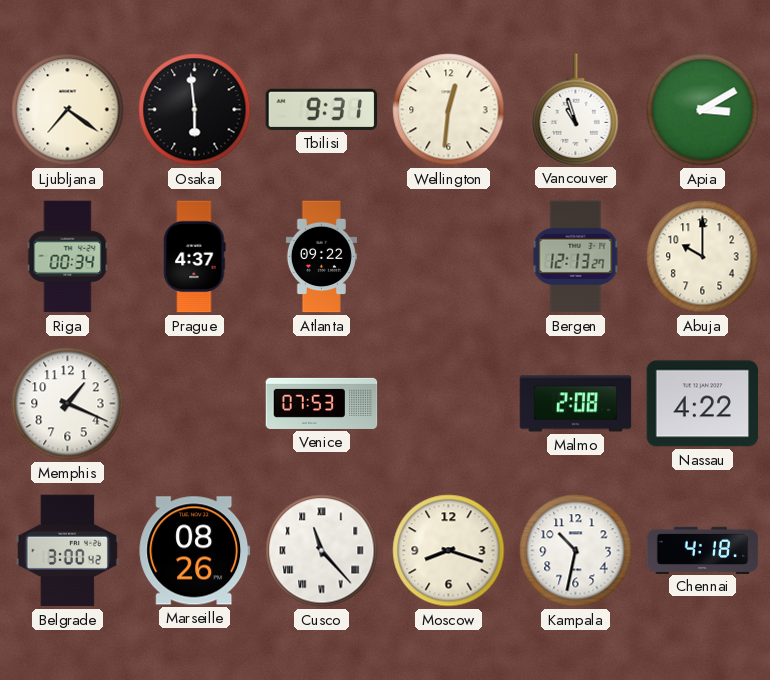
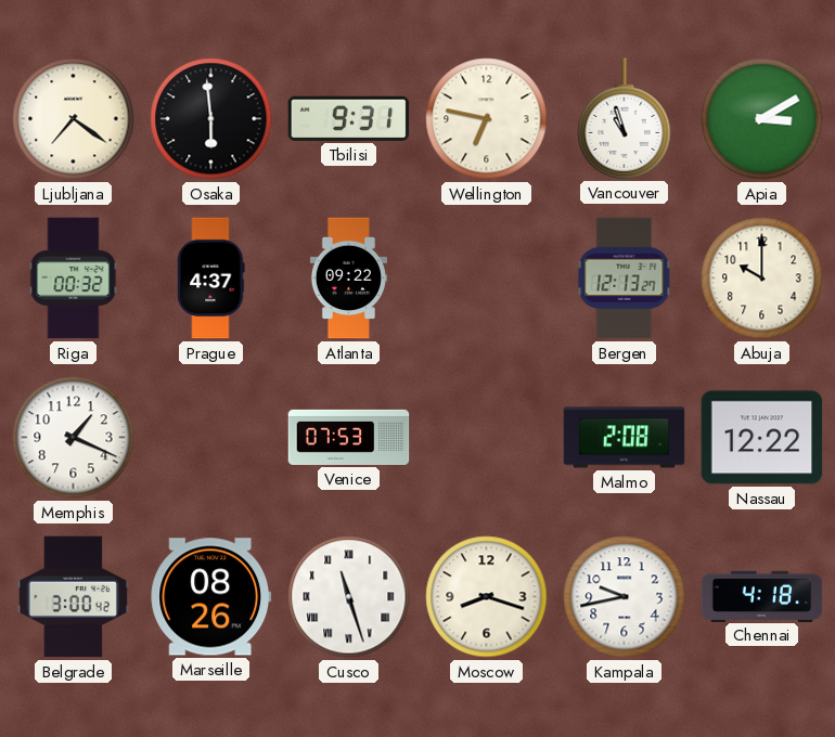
Wellington: 12:31 -> 6:47
Riga: 00:34 -> 00:32
Nassau: 4:22 -> 12:22
Cusco: 11:23 -> 11:27
Kampala: 10:32 -> 9:43
